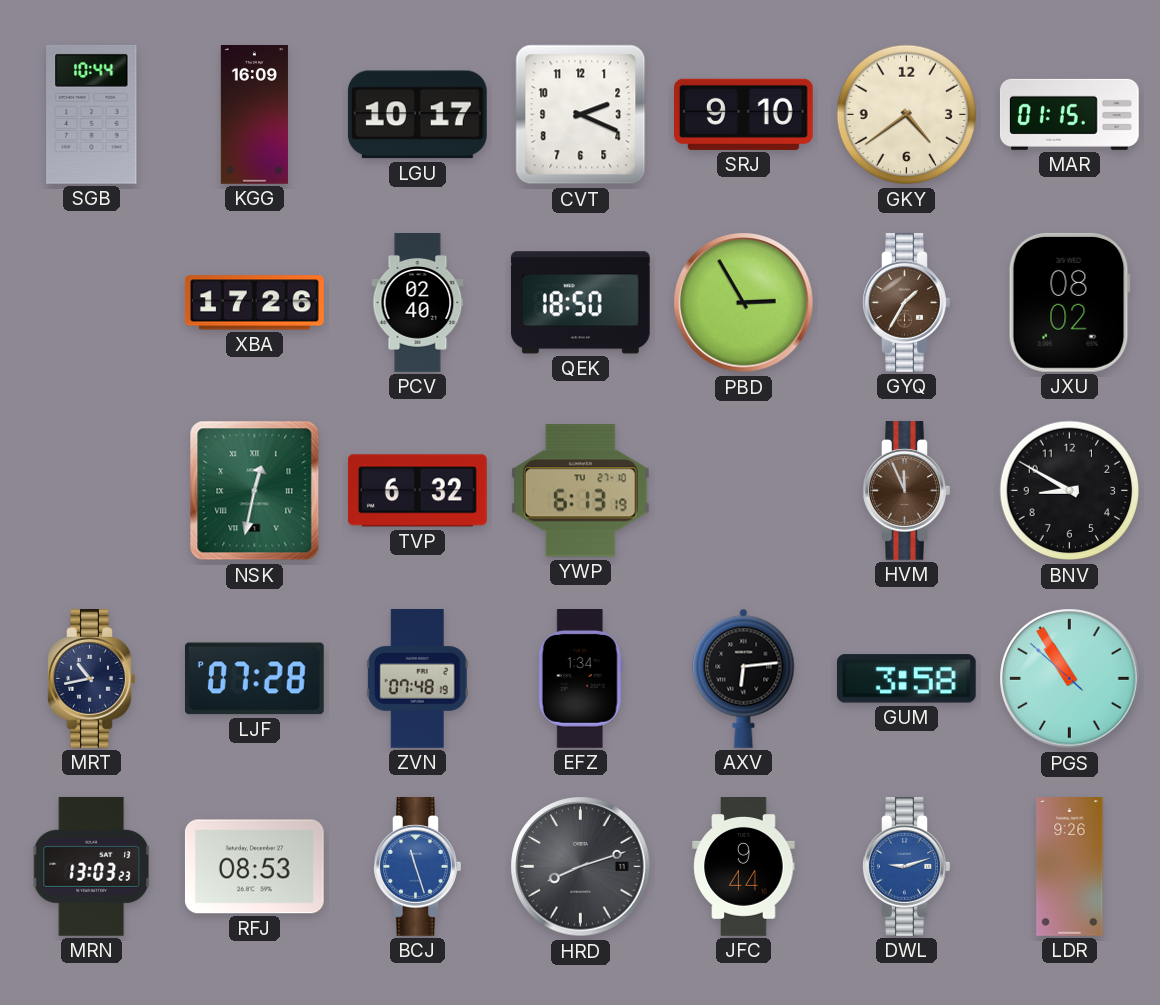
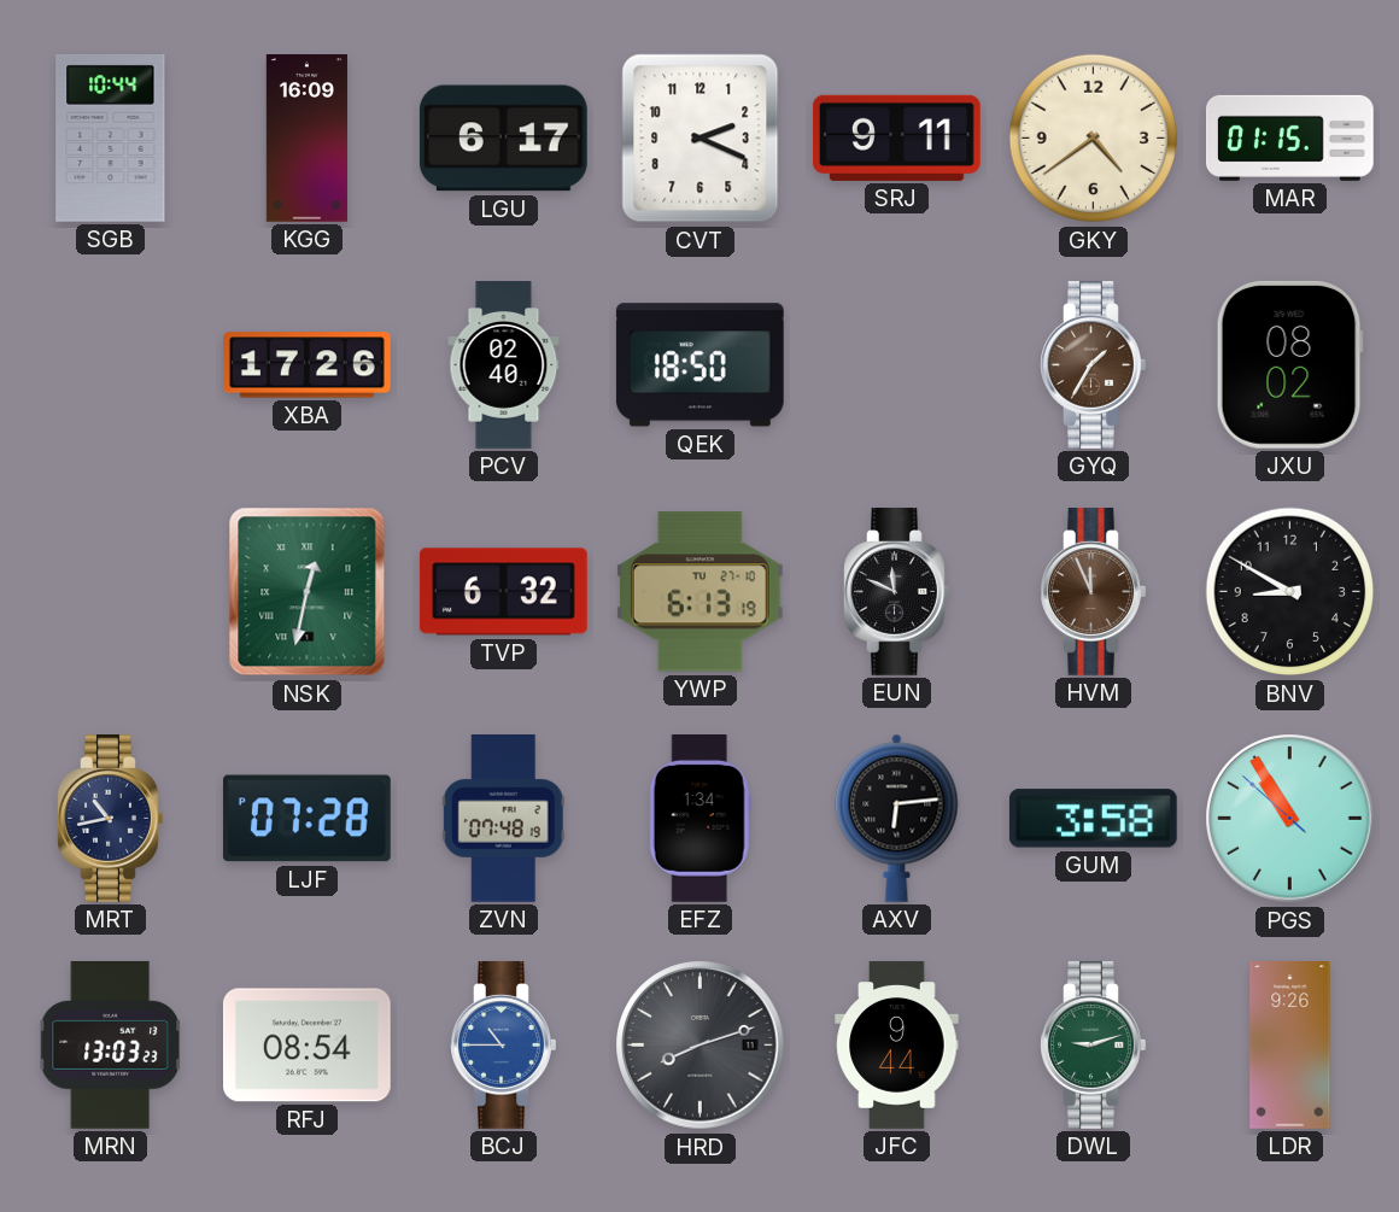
LGU: 10:17 -> 6:17
SRJ: 9:10 -> 9:11
PBD: 2:55 -> none
EUN: none -> 11:49
RFJ: 08:53 -> 08:54
BCJ: 11:27 -> 10:45
DWL dial: blue -> green
